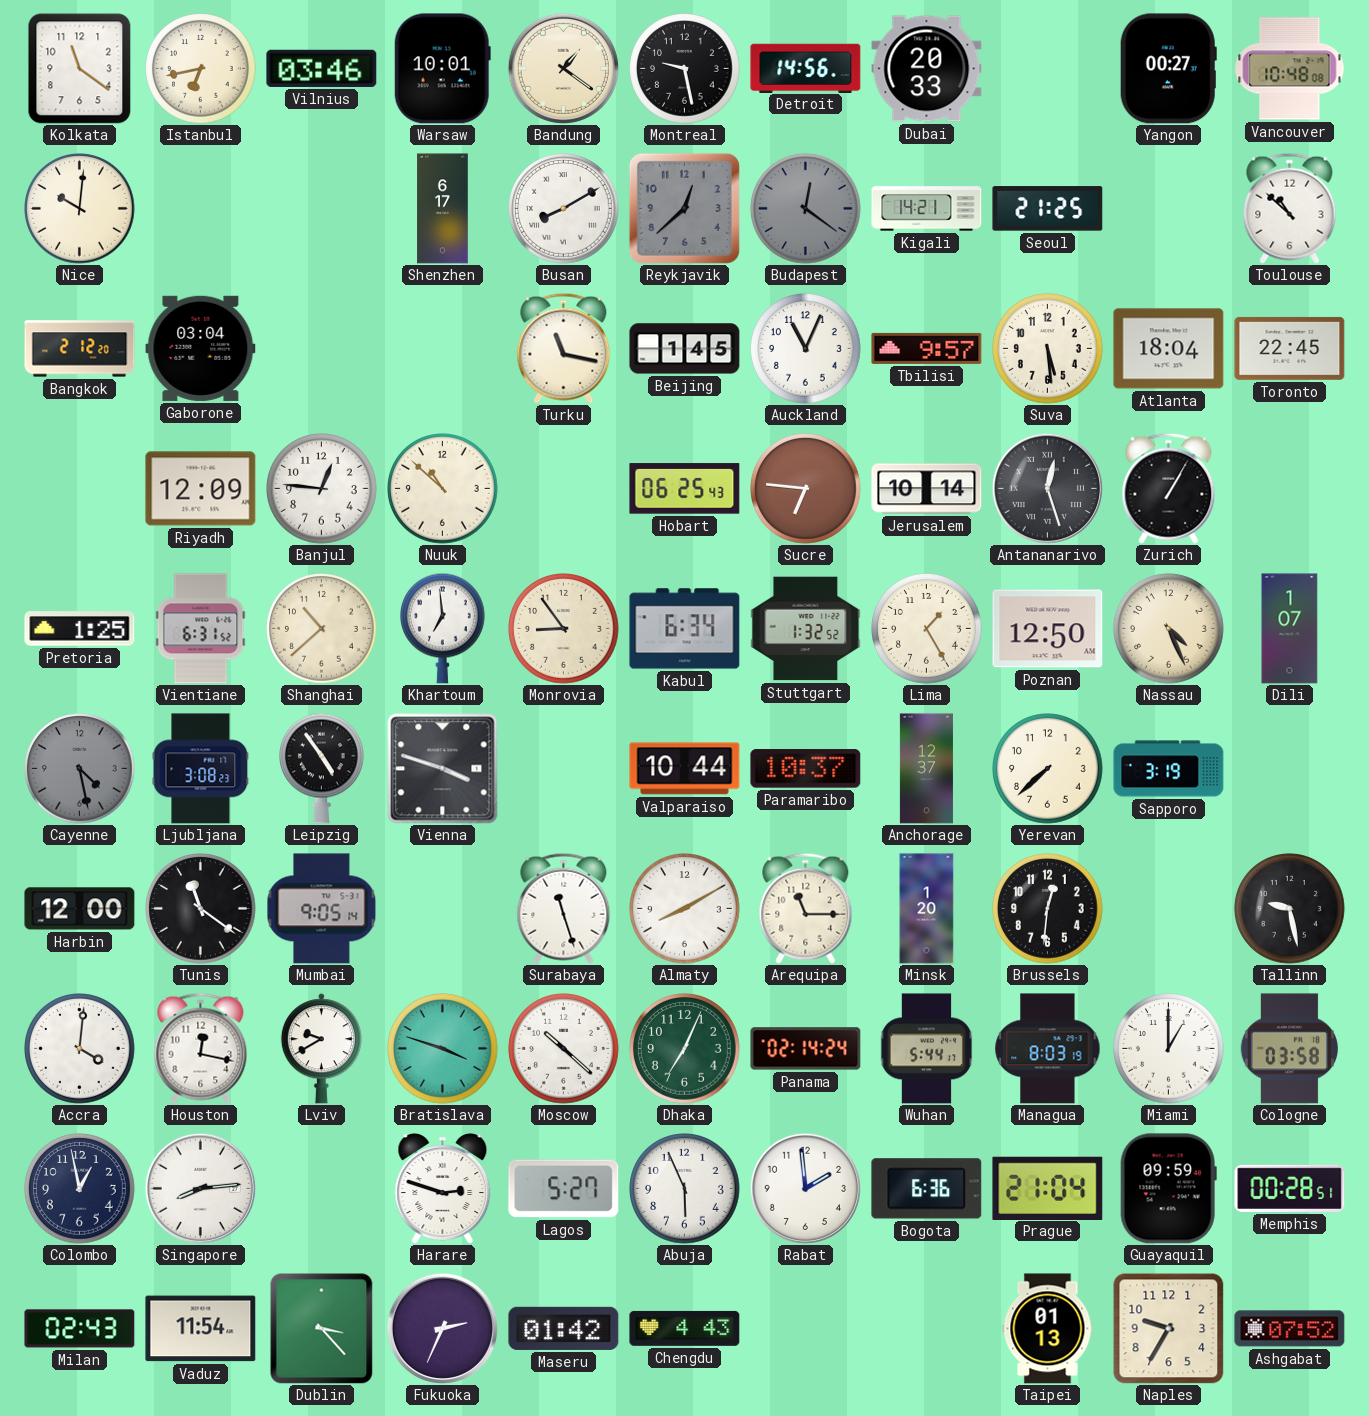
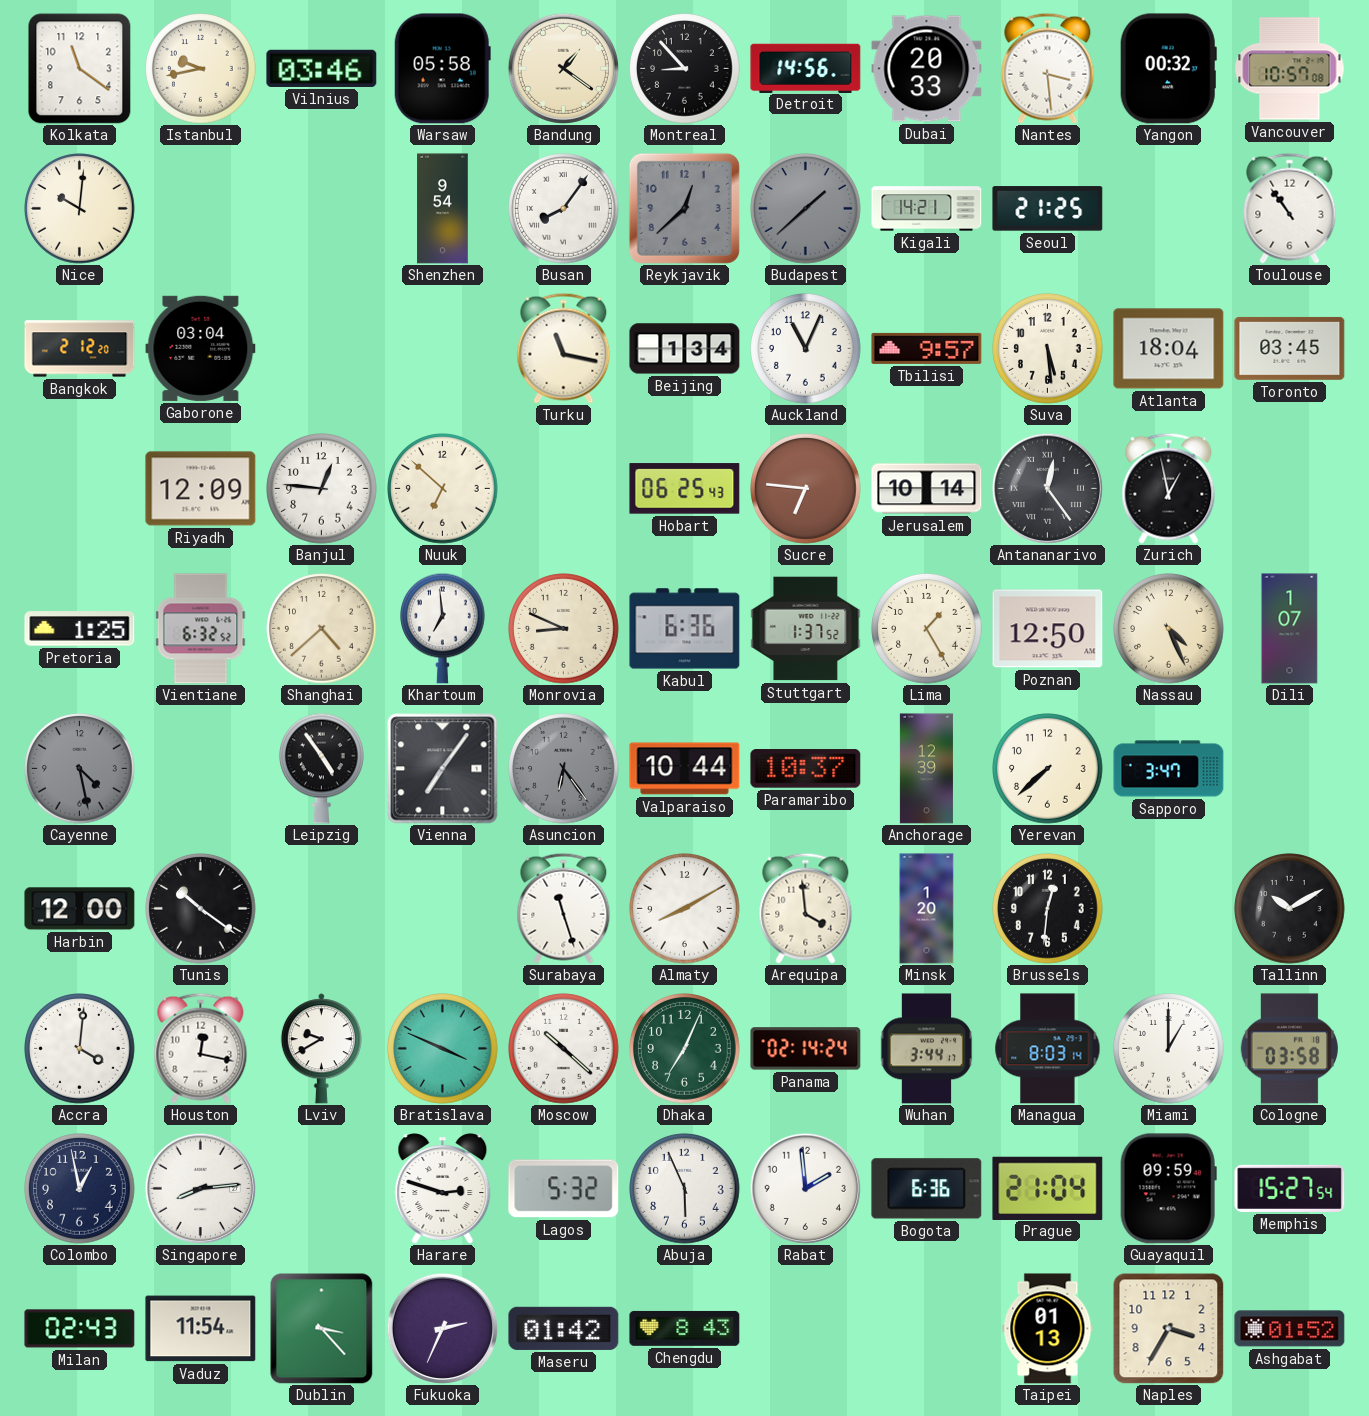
Istanbul: 6:43 -> 9:43
Warsaw: 10:01 -> 05:58
Montreal: 9:28 -> 8:53
Nantes: none -> 3:29
Yangon: 00:27 -> 00:32
Vancouver: 10:48 -> 10:57
Shenzhen: 6:17 -> 9:54
Busan: 8:10 -> 8:06
Budapest: 12:21 -> 1:38
Toulouse: 10:52 -> 10:54
Beijing: 1:45 -> 1:34
Toronto: 22:45 -> 03:45
Nuuk: 10:52 -> 6:52
Antananarivo: 12:27 -> 12:24
Zurich: 1:05 -> 12:58
Vientiane: 6:31 -> 6:32
Shanghai: 10:38 -> 4:38
Monrovia: 8:54 -> 8:49
Kabul: 6:34 -> 6:36
Stuttgart: 1:32 -> 1:37
Ljubljana: 3:08 -> none
Vienna: 3:48 -> 7:06
Asuncion: none -> 6:24
Anchorage: 12:37 -> 12:39
Sapporo: 3:19 -> 3:47
Tunis: 11:21 -> 10:21
Mumbai: 9:05 -> none
Arequipa: 11:15 -> 3:59
Tallinn: 9:28 -> 10:10
Bratislava: 3:48 -> 3:49
Wuhan: 5:44 -> 3:44
Managua: 8:03:19 -> 8:03:14
Lagos: 5:27 -> 5:32
Memphis: 00:28 -> 15:27
Chengdu: 4:43 -> 8:43
Naples: 9:35 -> 3:35
Ashgabat: 07:52 -> 01:52
